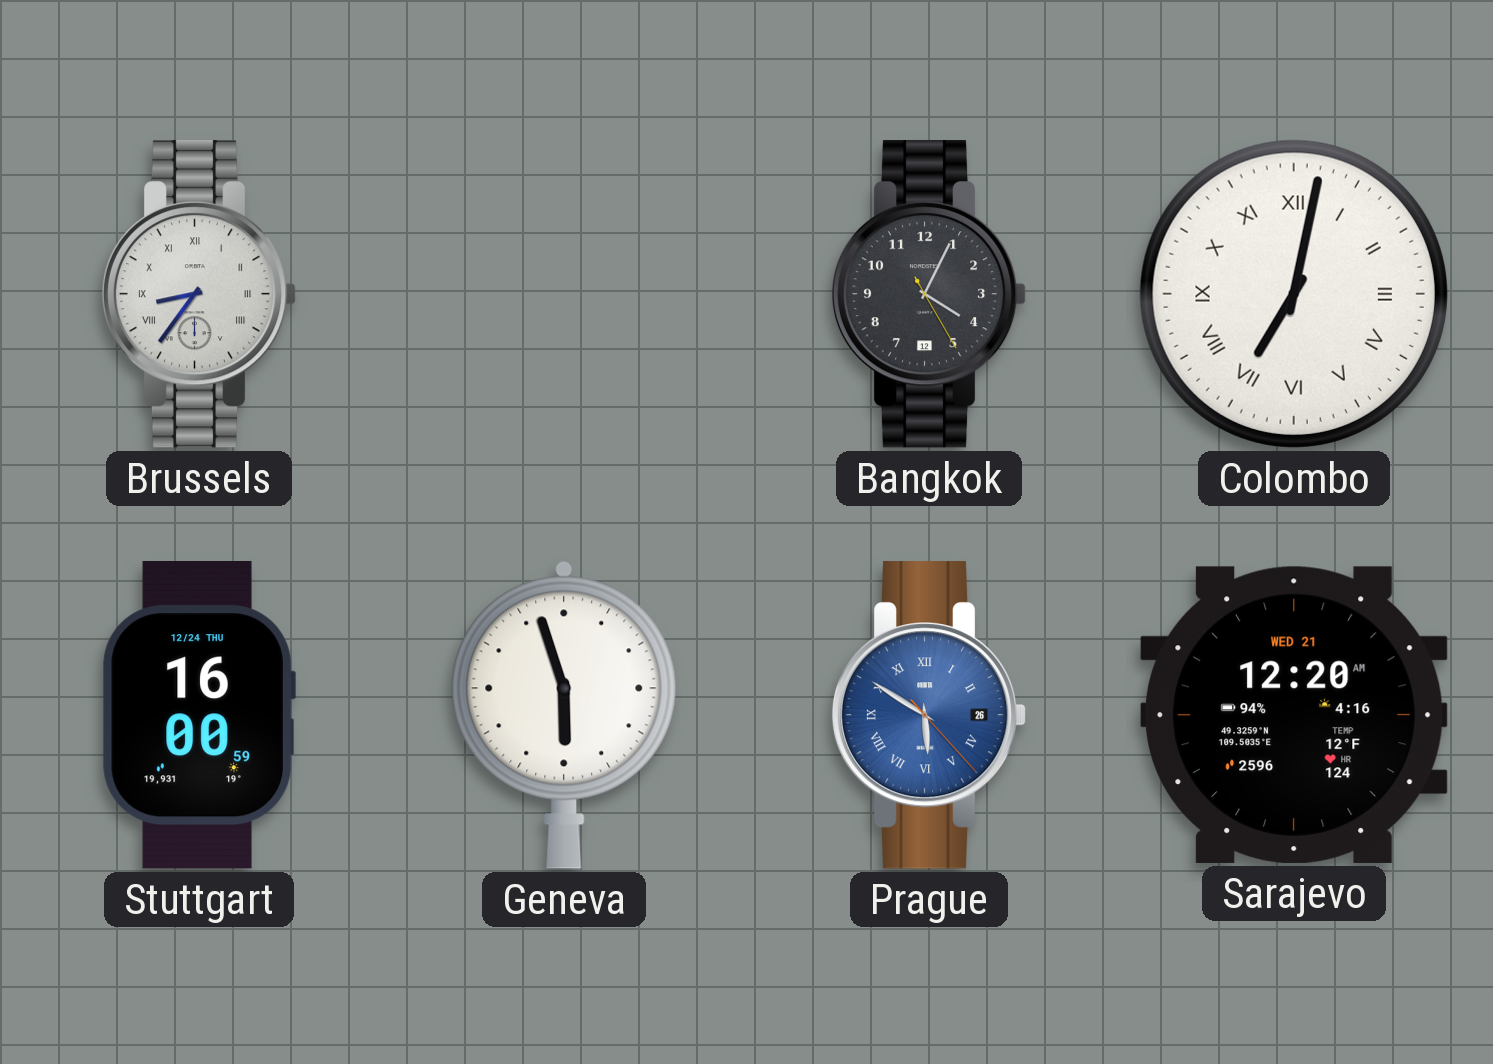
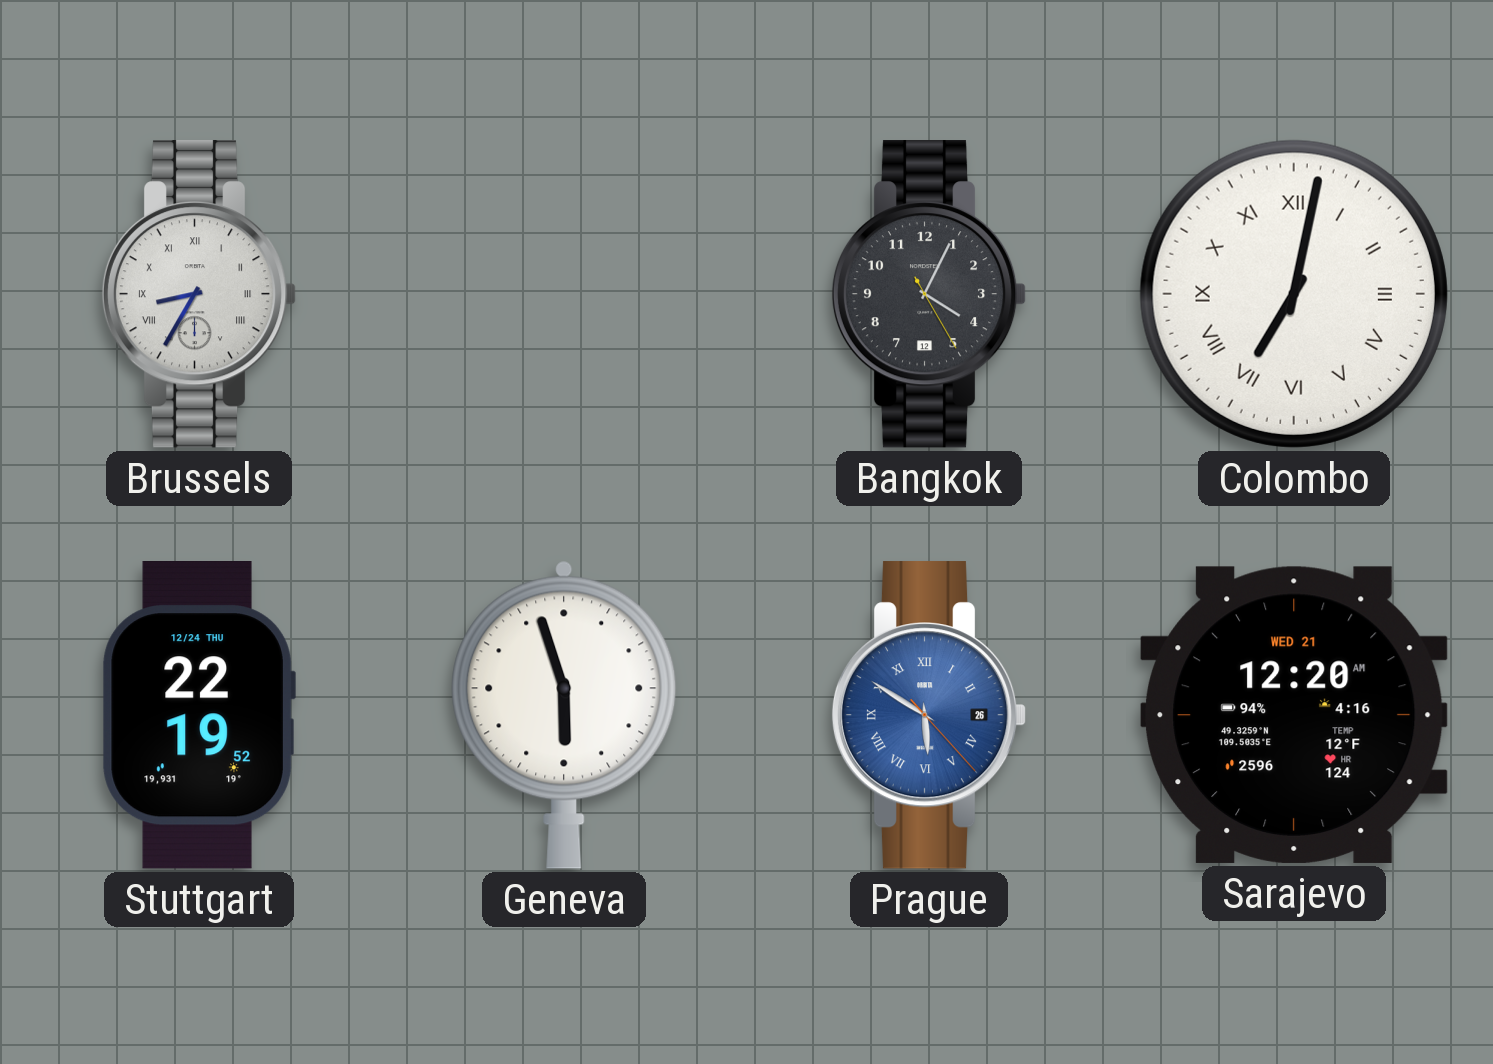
Brussels: 8:36 -> 8:35
Stuttgart: 16:00 -> 22:19
